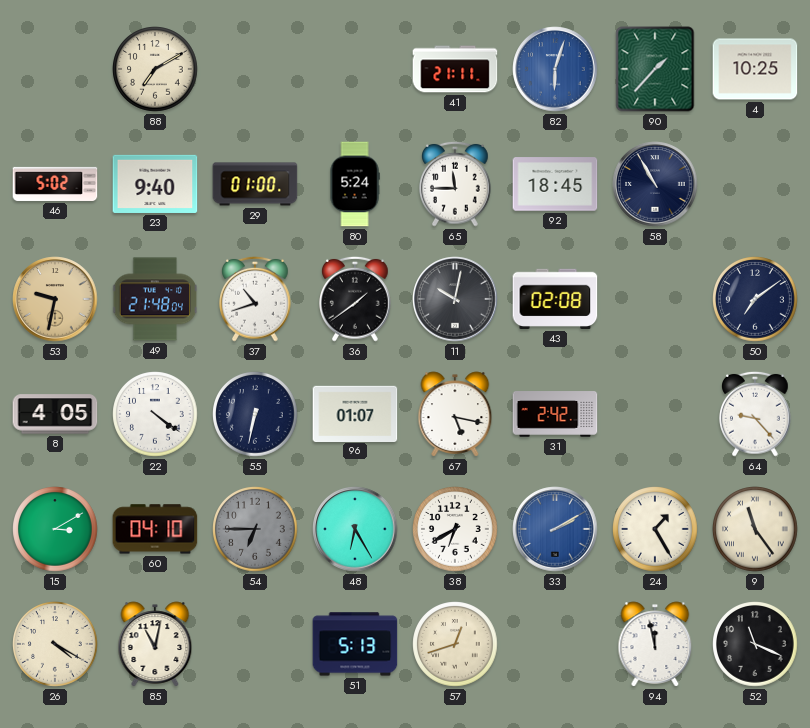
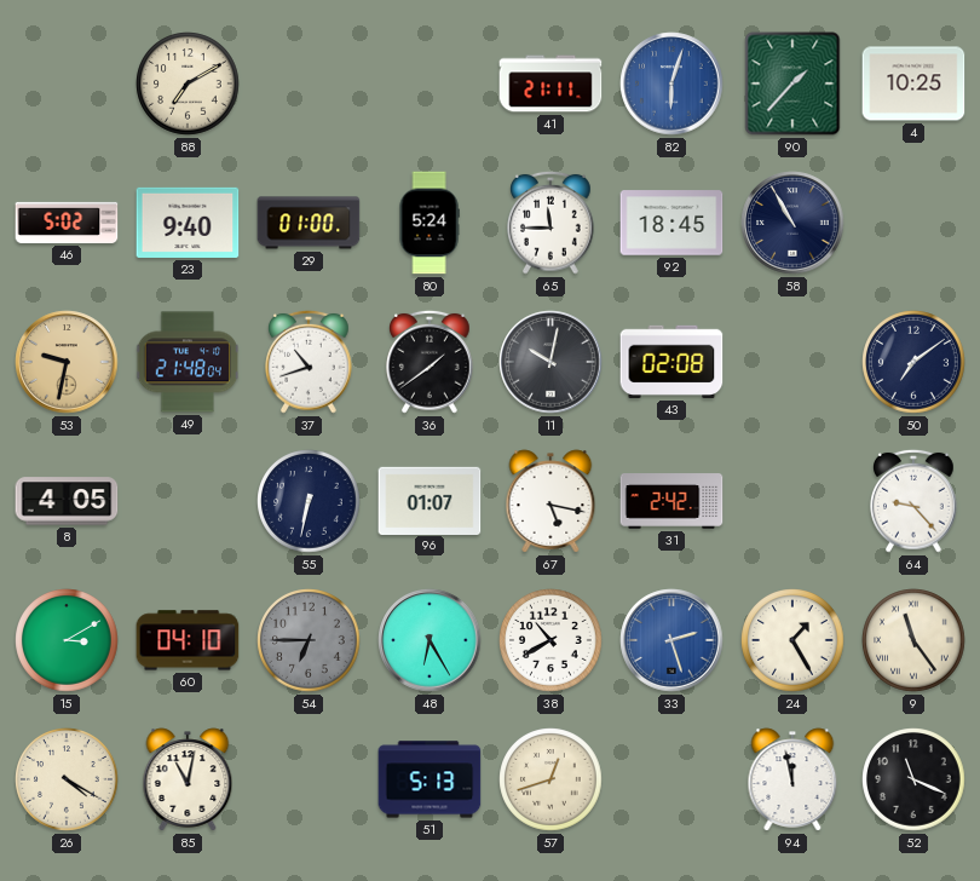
22: 4:21 -> none
38: 6:40 -> 10:40
33: 2:10 -> 2:27
